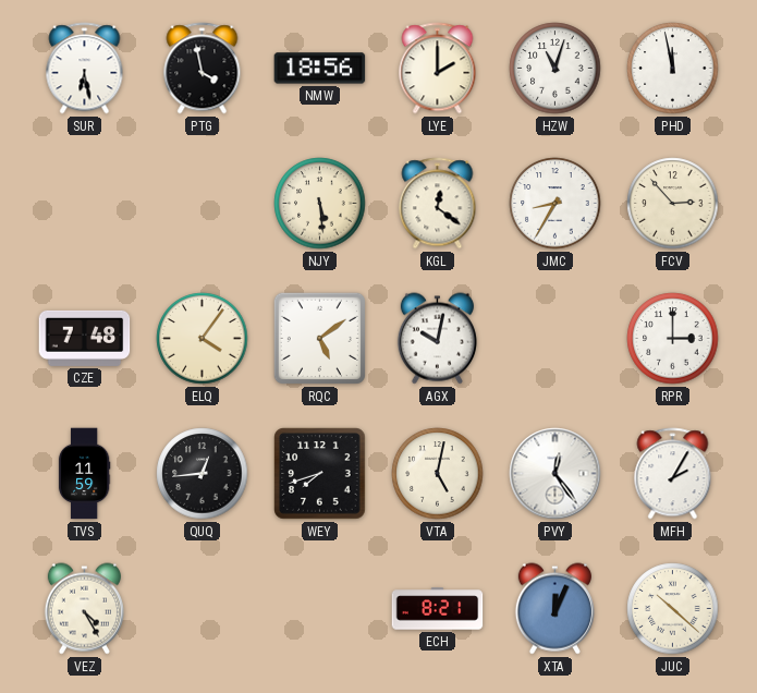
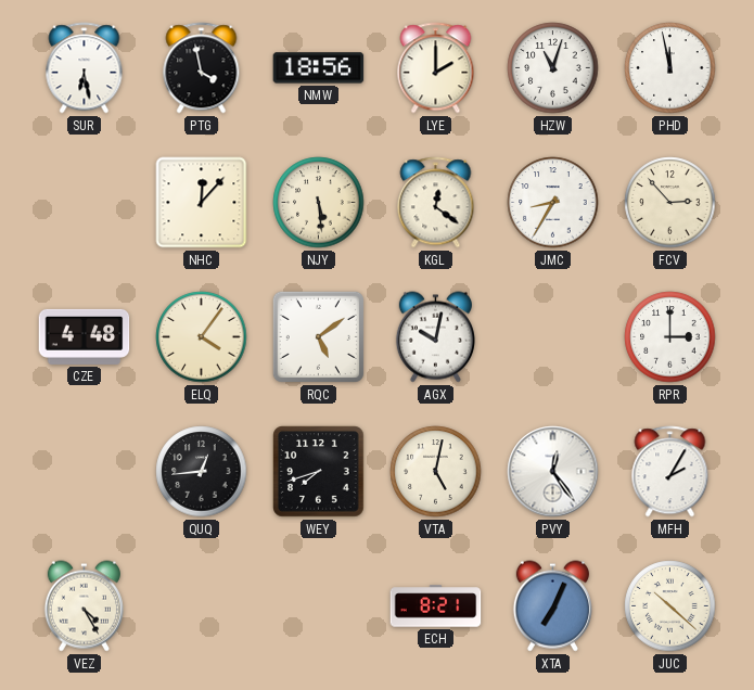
NHC: none -> 12:07
CZE: 7:48 -> 4:48
TVS: 11:59 -> none
XTA: 12:04 -> 7:04
